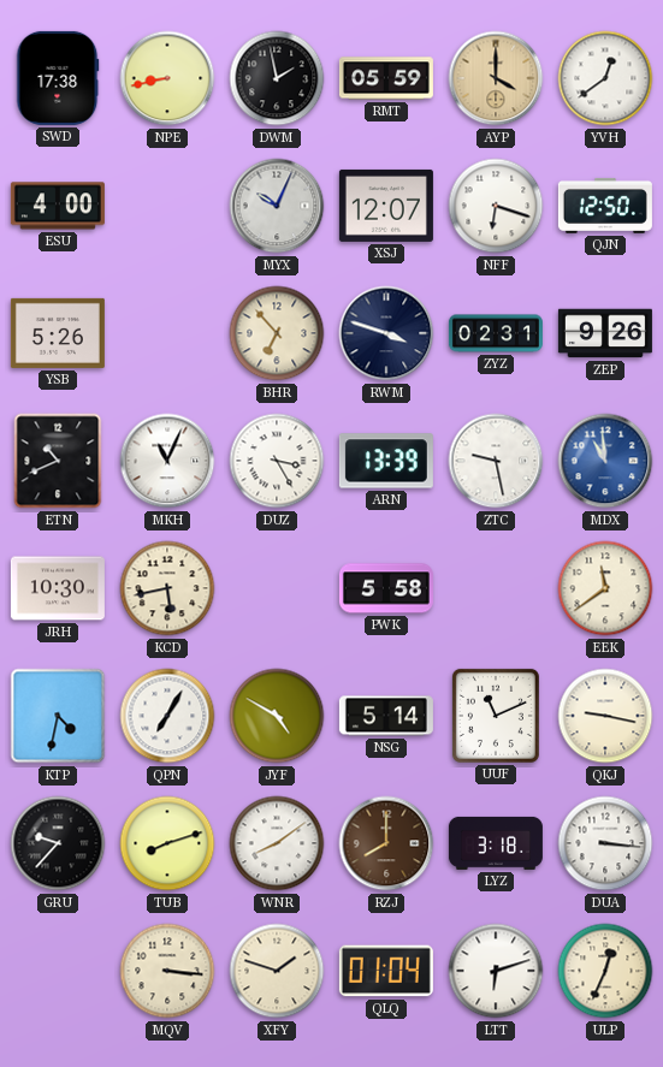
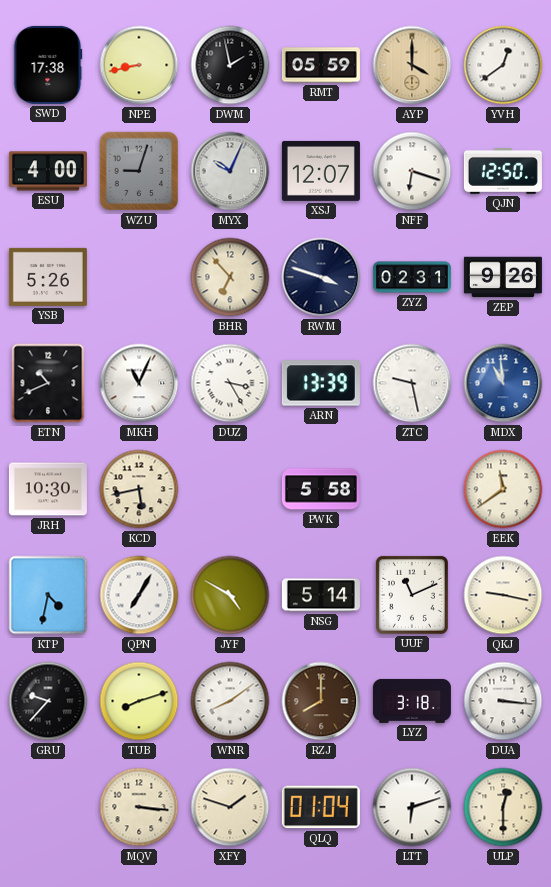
WZU: none -> 9:03
ULP: 12:34 -> 12:30
